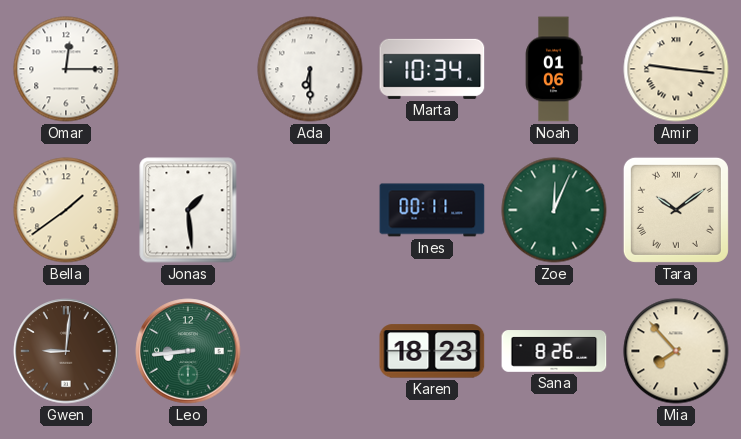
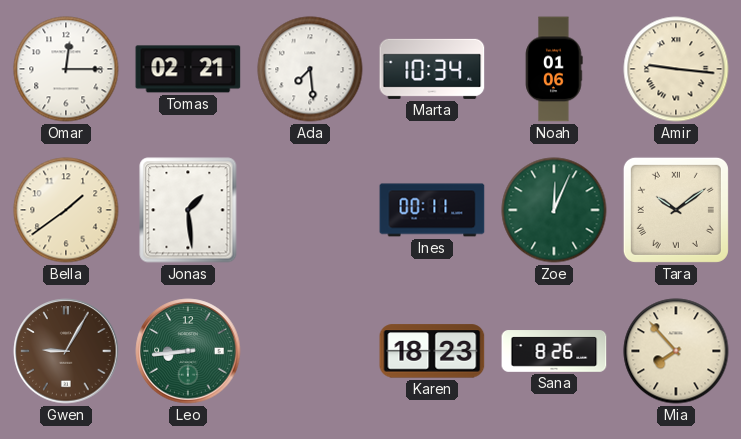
Tomas: none -> 02:21
Ada: 6:30 -> 7:29
Gwen: 9:01 -> 9:05
